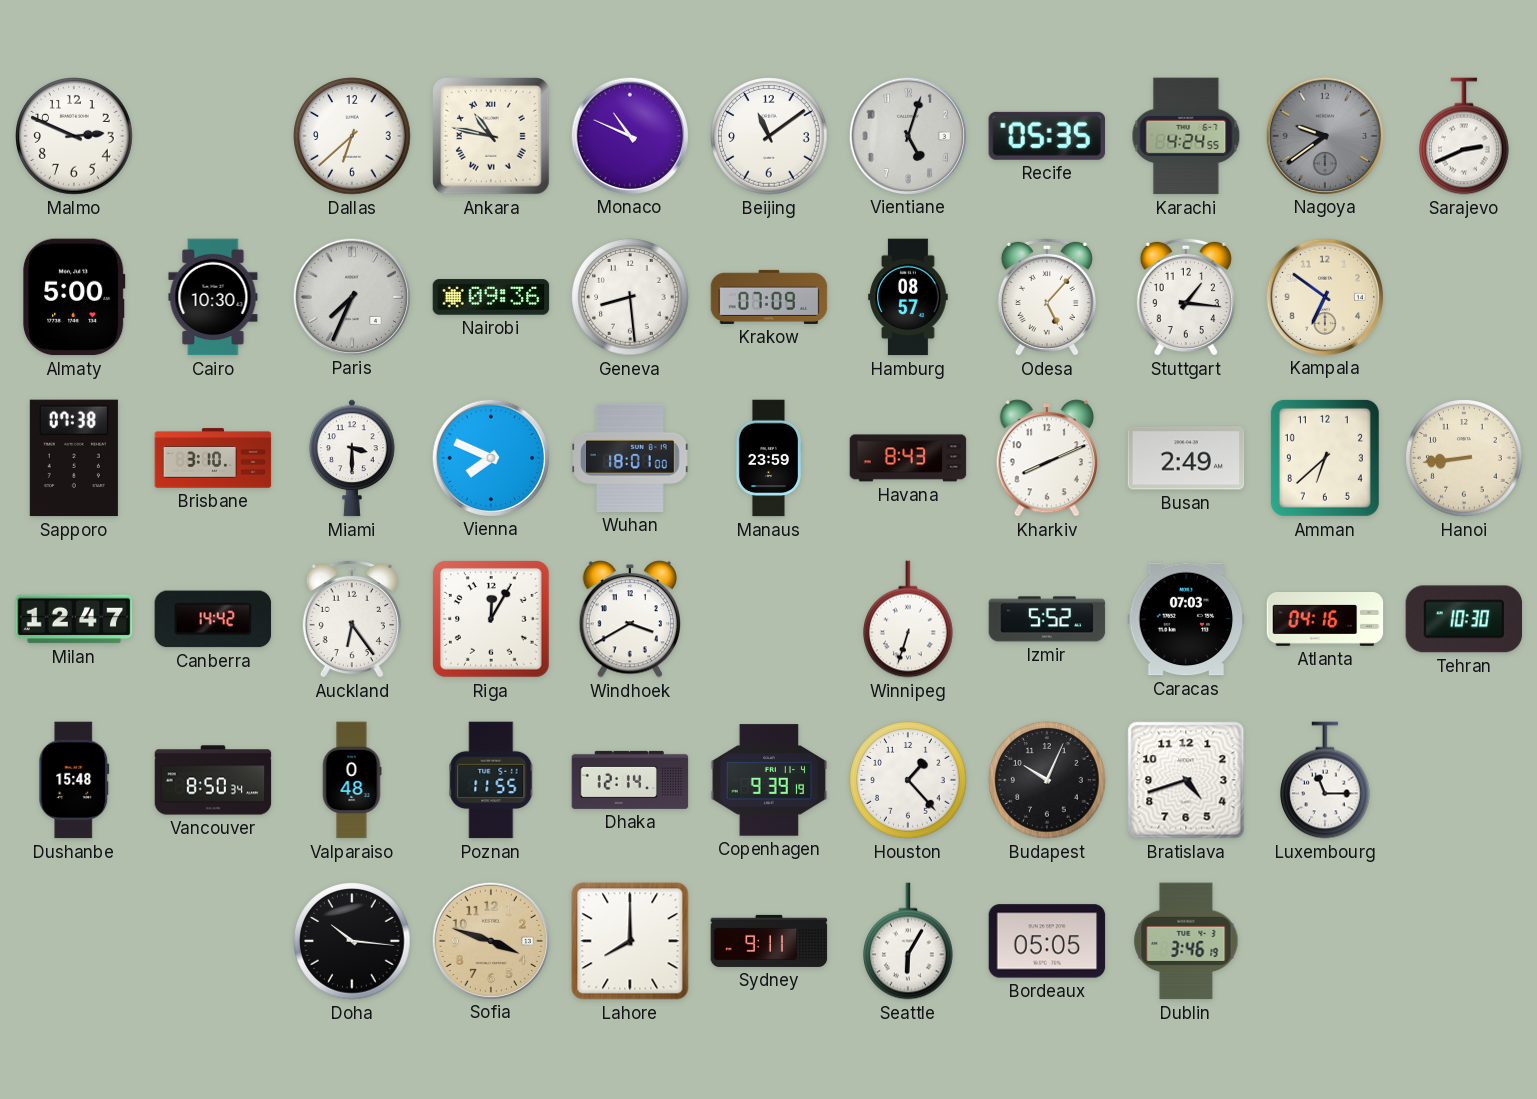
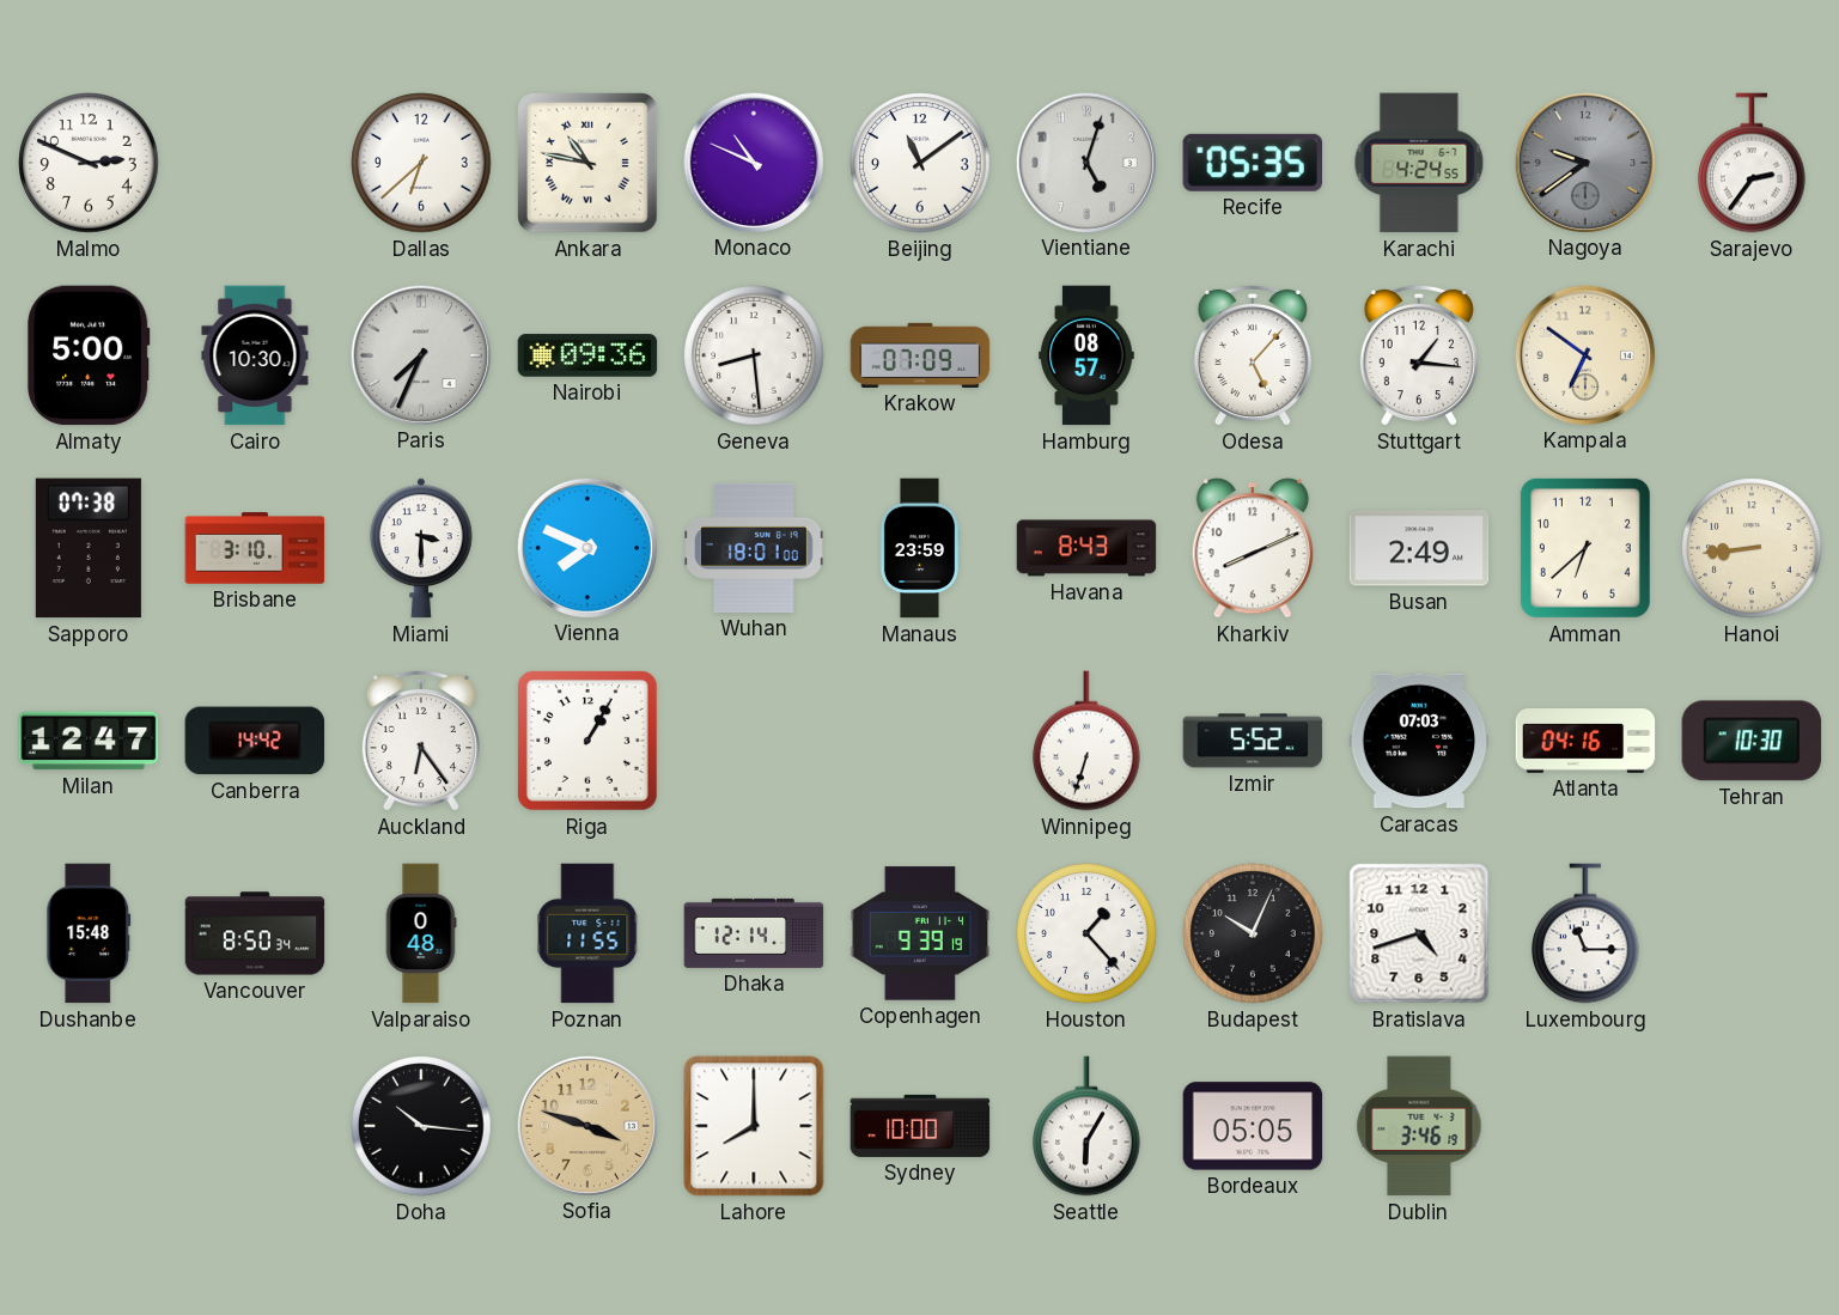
Sarajevo: 2:41 -> 2:36
Riga: 12:05 -> 1:05
Windhoek: 3:40 -> none
Sydney: 9:11 -> 10:00
